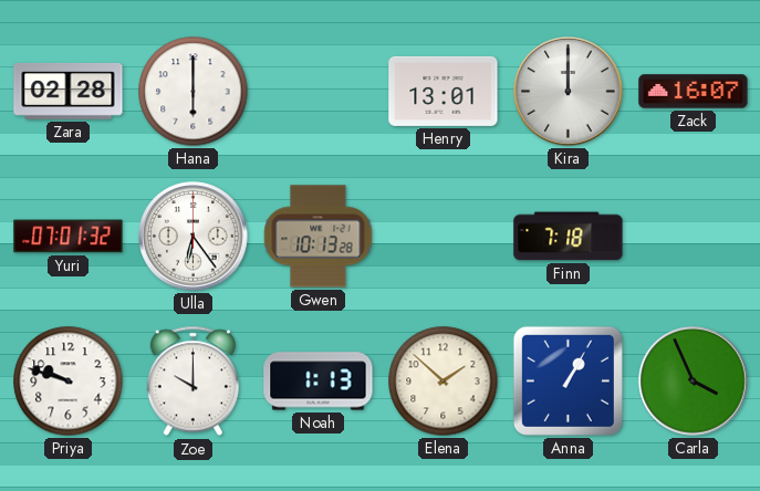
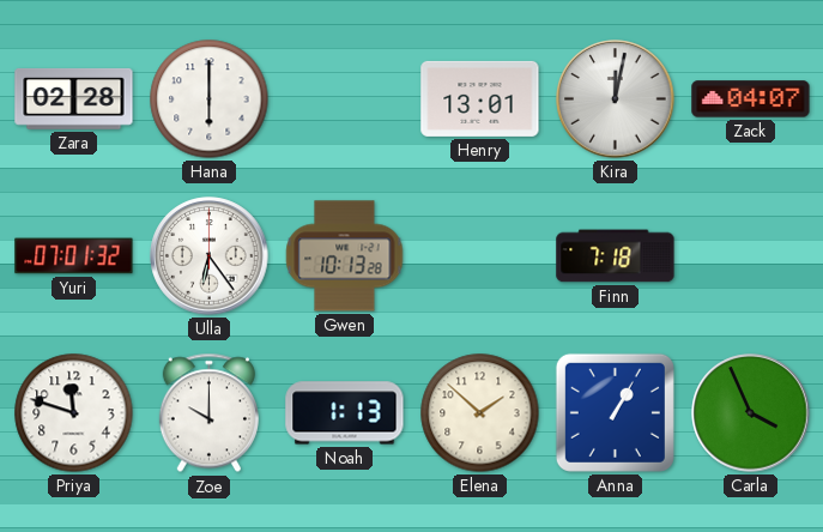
Kira: 12:00 -> 12:02
Zack: 16:07 -> 04:07
Priya: 9:48 -> 11:48
